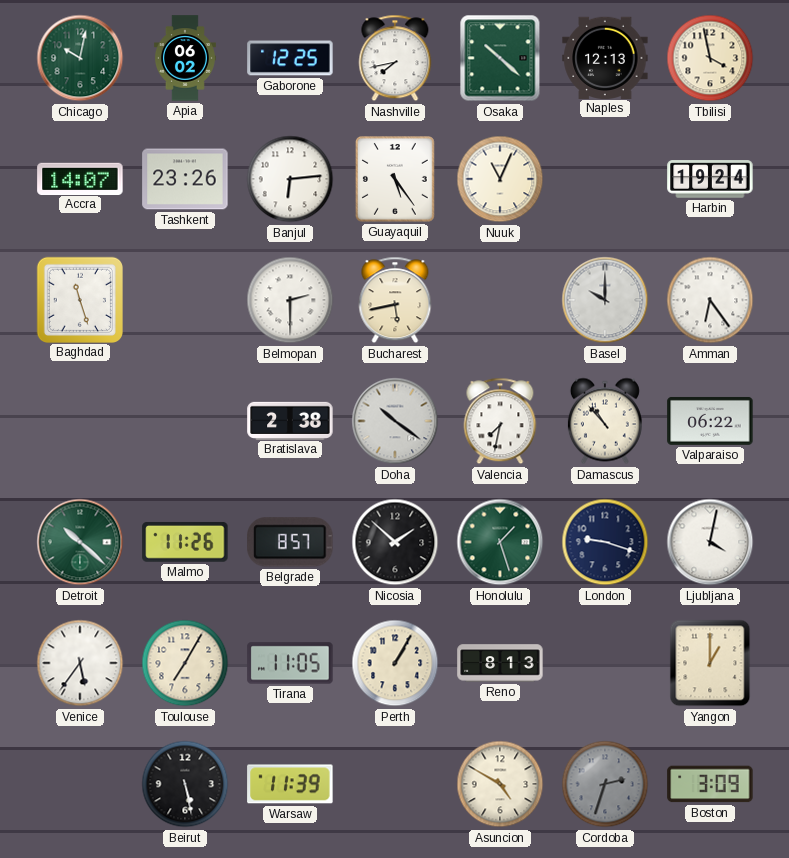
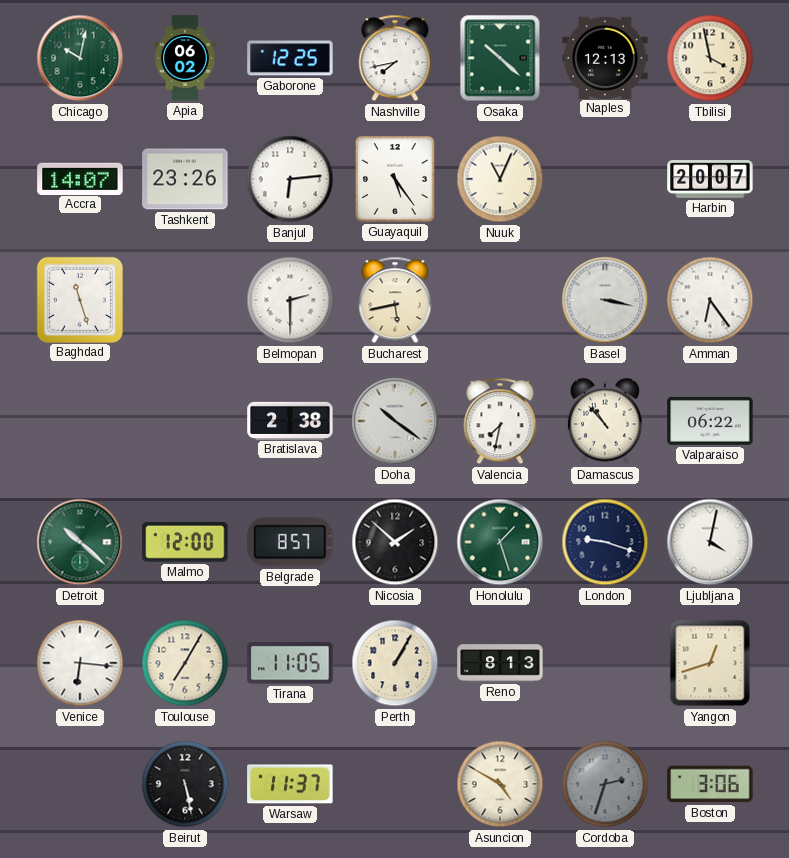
Harbin: 19:24 -> 20:07
Basel: 10:00 -> 3:17
Malmo: 11:26 -> 12:00
Venice: 5:36 -> 6:16
Yangon: 1:00 -> 12:42
Warsaw: 11:39 -> 11:37
Boston: 3:09 -> 3:06
